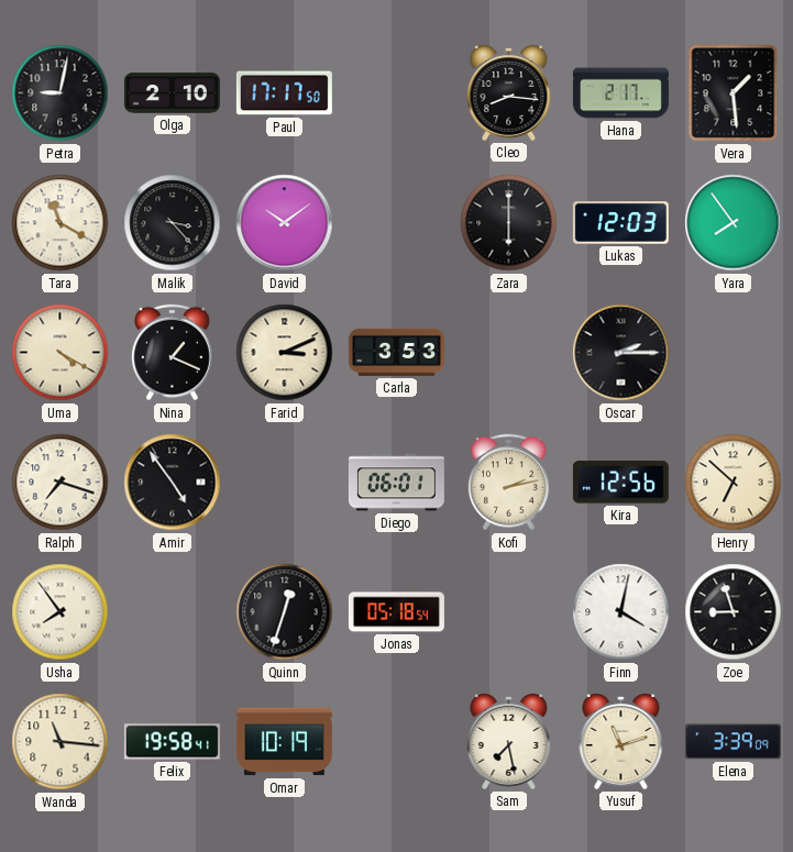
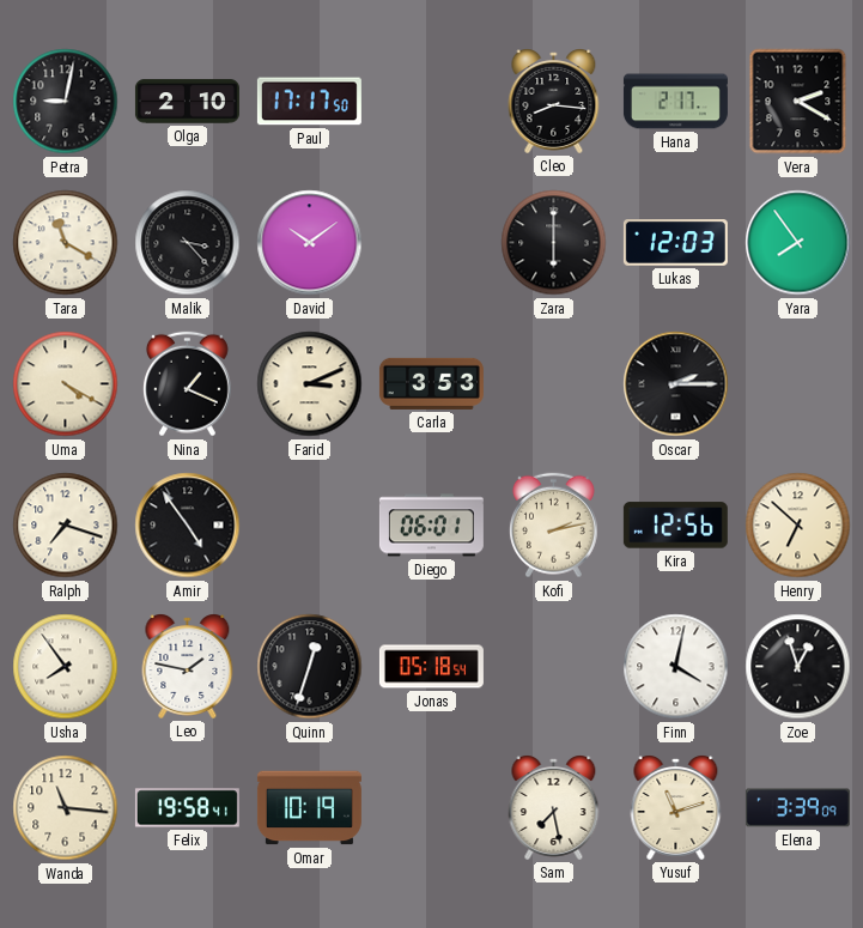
Vera: 1:29 -> 2:20
Leo: none -> 1:47
Zoe: 8:57 -> 12:57
